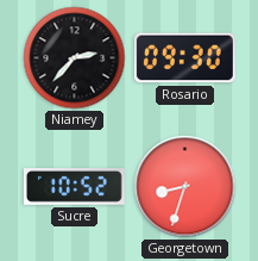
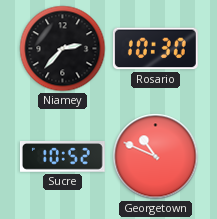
Rosario: 09:30 -> 10:30
Georgetown: 8:33 -> 10:49
